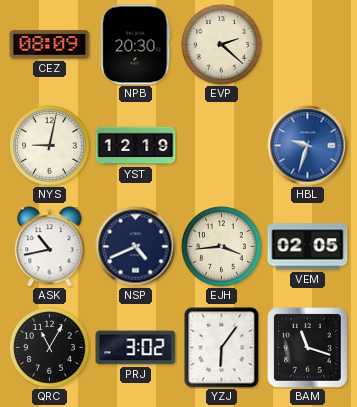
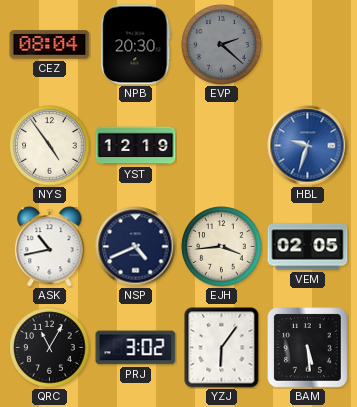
CEZ: 08:09 -> 08:04
EVP dial: cream -> grey
NYS: 9:02 -> 4:54
BAM: 11:18 -> 5:29
